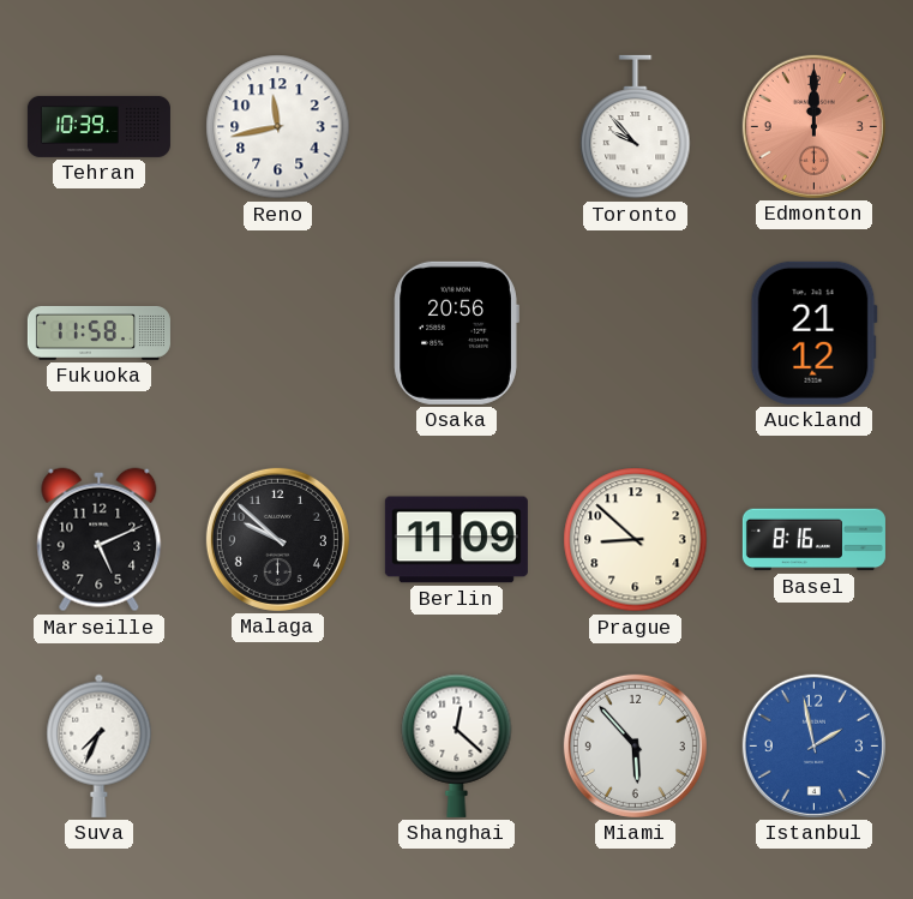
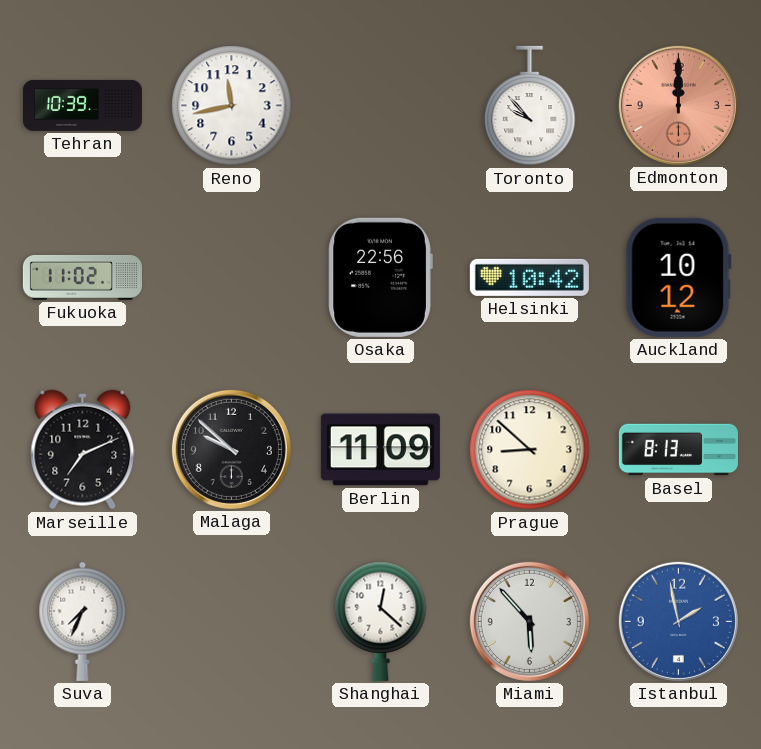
Fukuoka: 11:58 -> 11:02
Osaka: 20:56 -> 22:56
Helsinki: none -> 10:42
Auckland: 21:12 -> 10:12
Marseille: 5:11 -> 7:11
Basel: 8:16 -> 8:13
